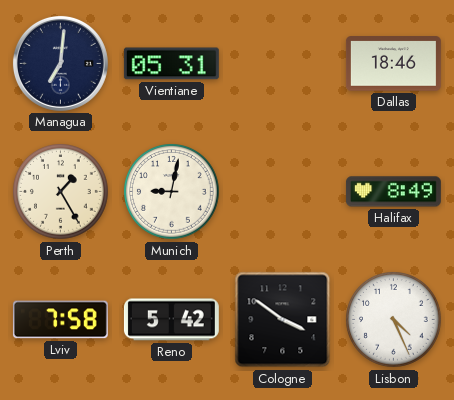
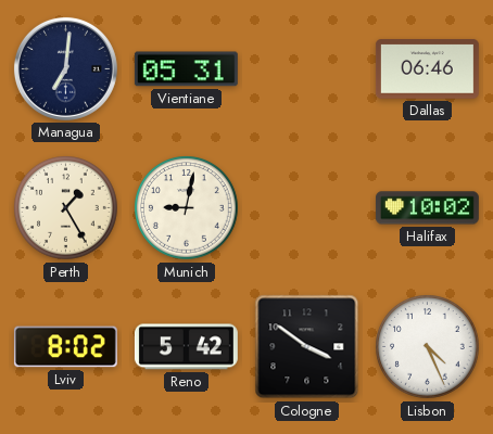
Dallas: 18:46 -> 06:46
Halifax: 8:49 -> 10:02
Lviv: 7:58 -> 8:02
